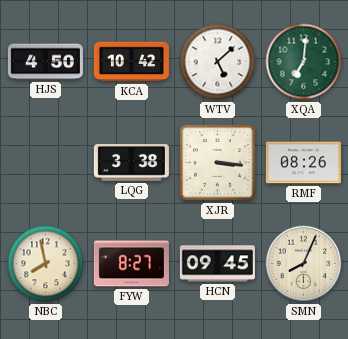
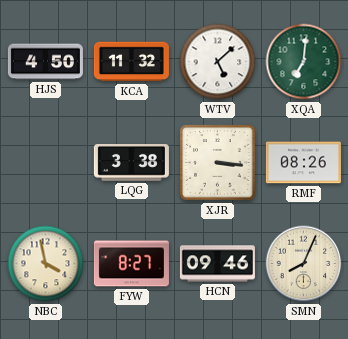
KCA: 10:42 -> 11:32
NBC: 7:58 -> 3:58
HCN: 09:45 -> 09:46
